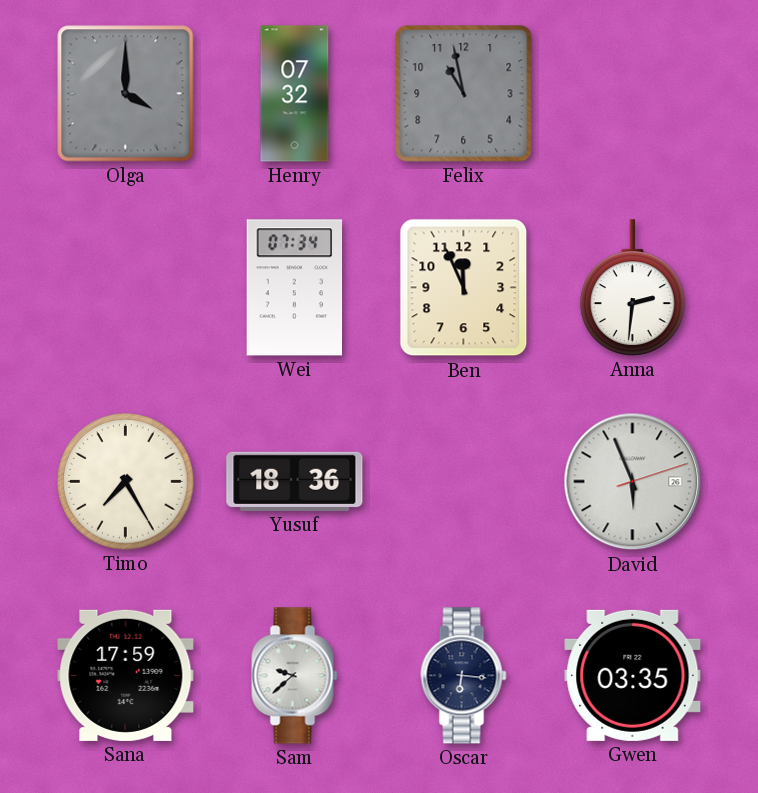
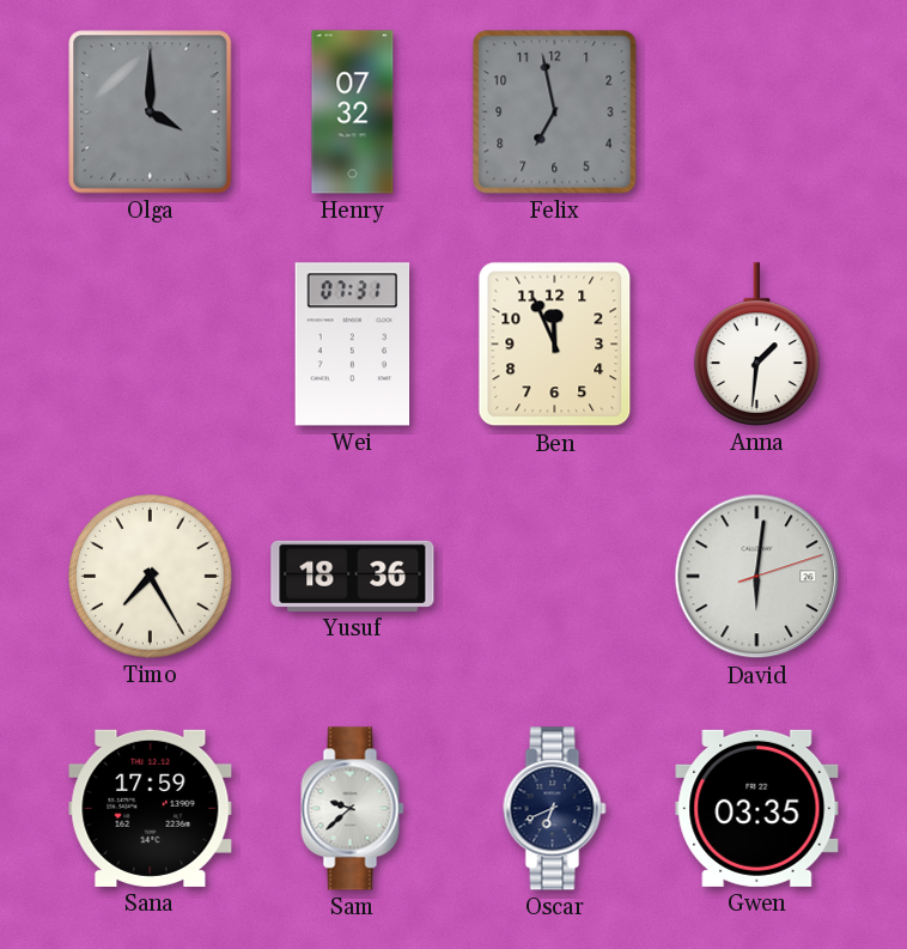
Felix: 10:58 -> 6:58
Wei: 07:34 -> 07:31
Anna: 2:31 -> 1:31
David: 5:56 -> 6:01
Oscar: 6:16 -> 6:41
